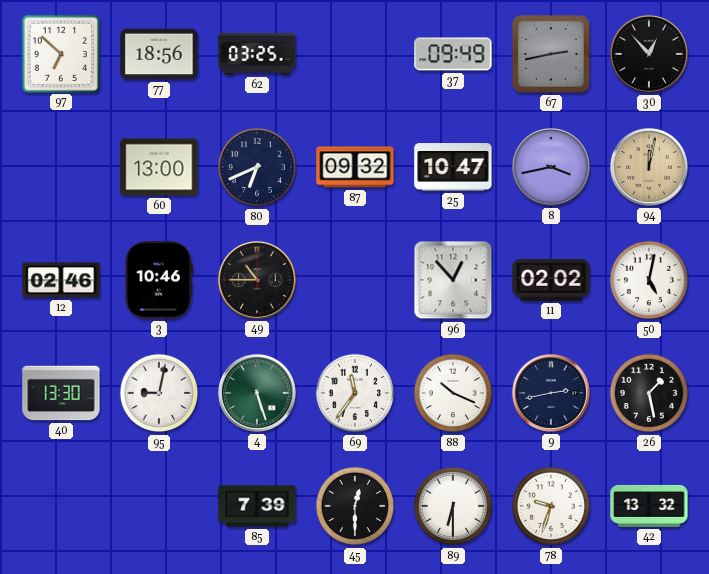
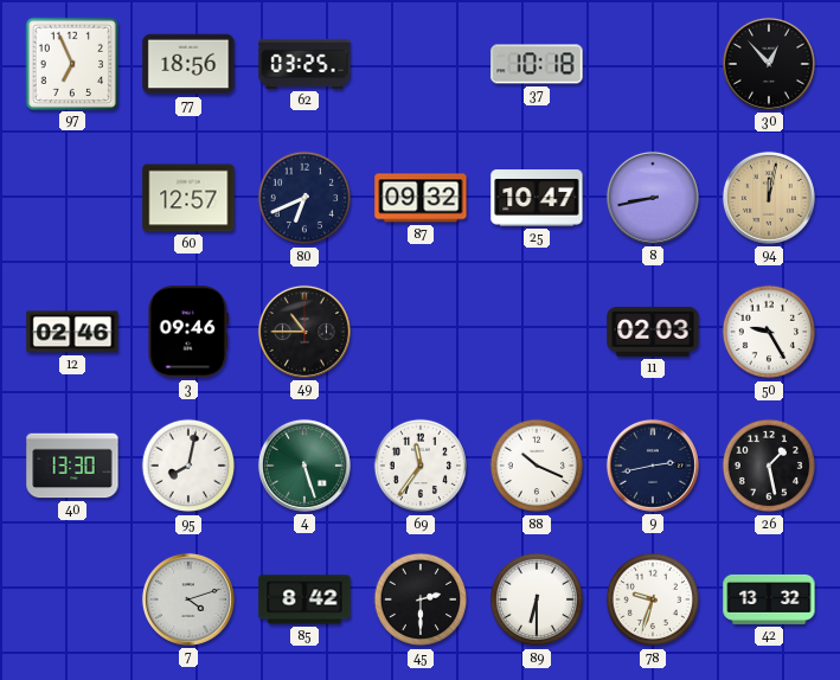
97: 6:52 -> 6:56
37: 09:49 -> 10:18
67: 2:43 -> none
60: 13:00 -> 12:57
8: 3:43 -> 8:43
3: 10:46 -> 09:46
96: 12:53 -> none
11: 02:02 -> 02:03
50: 5:02 -> 9:25
95: 9:02 -> 8:02
7: none -> 4:12
85: 7:39 -> 8:42
45: 12:30 -> 2:30
